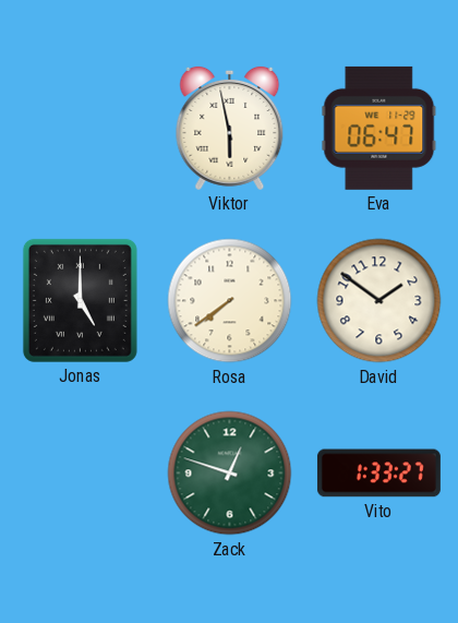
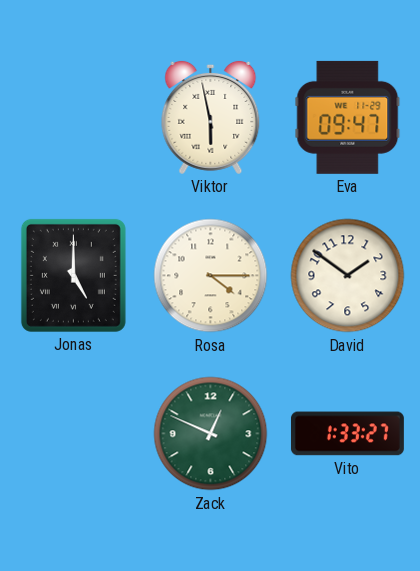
Eva: 06:47 -> 09:47
Rosa: 7:39 -> 4:15
Zack: 12:48 -> 12:49
